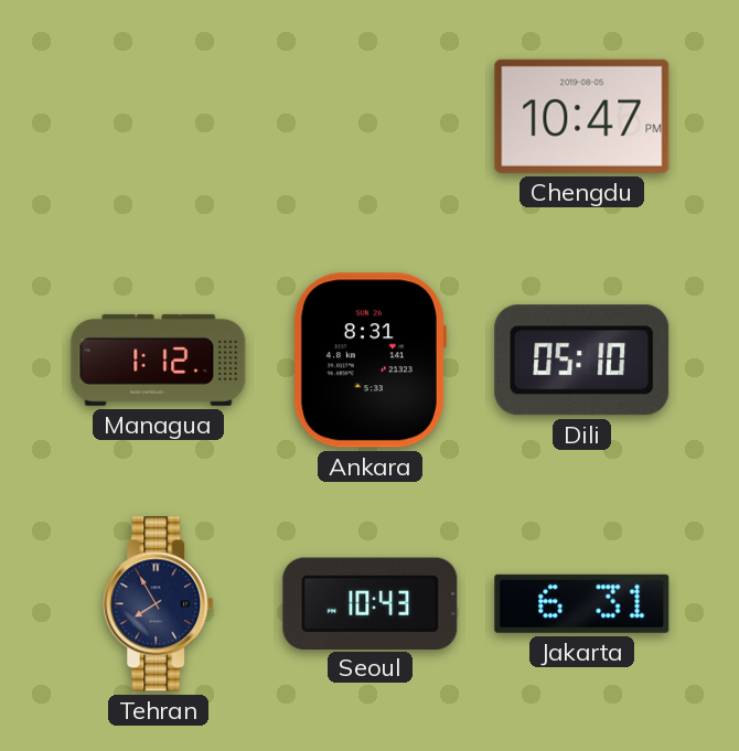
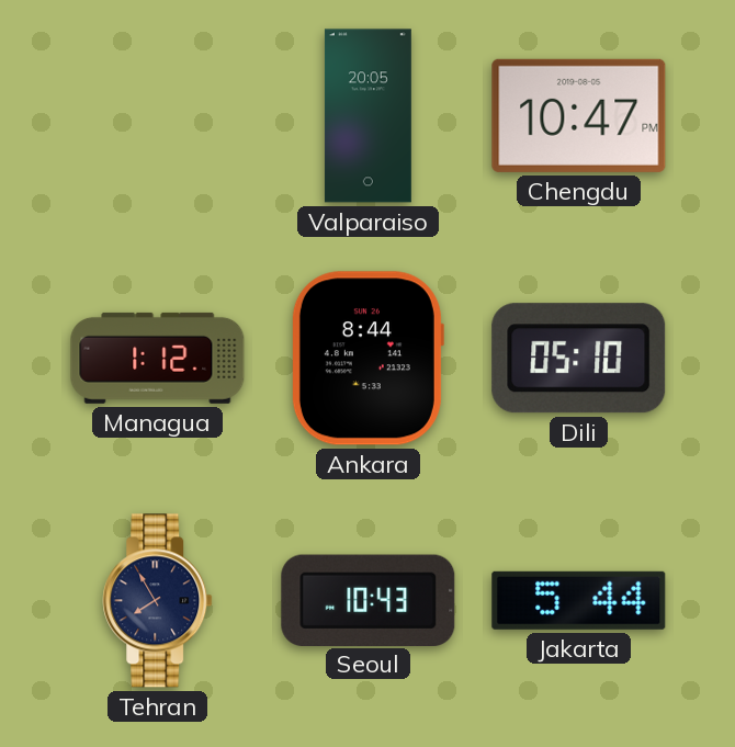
Valparaiso: none -> 20:05
Ankara: 8:31 -> 8:44
Jakarta: 6:31 -> 5:44
